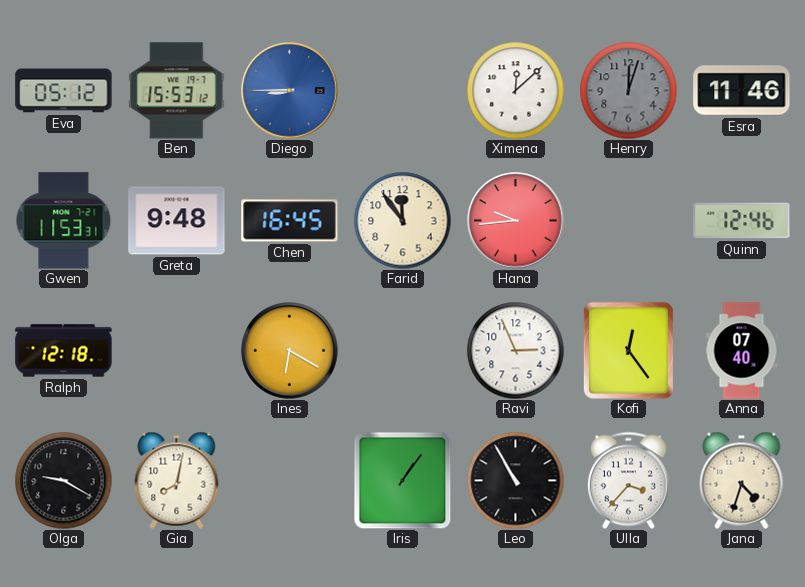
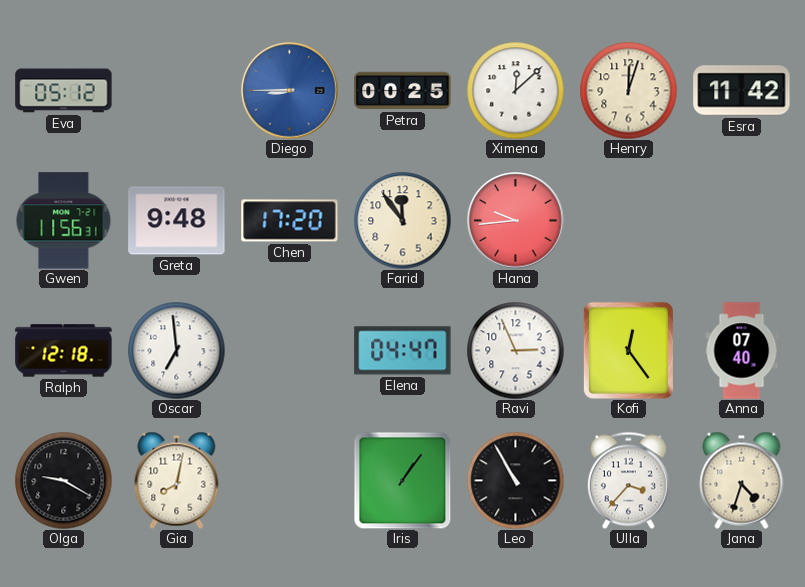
Ben: 15:53 -> none
Petra: none -> 00:25
Henry dial: grey -> cream
Esra: 11:46 -> 11:42
Gwen: 11:53 -> 11:56
Chen: 16:45 -> 17:20
Quinn: 12:46 -> none
Oscar: none -> 6:59
Ines: 6:20 -> none
Elena: none -> 04:47
